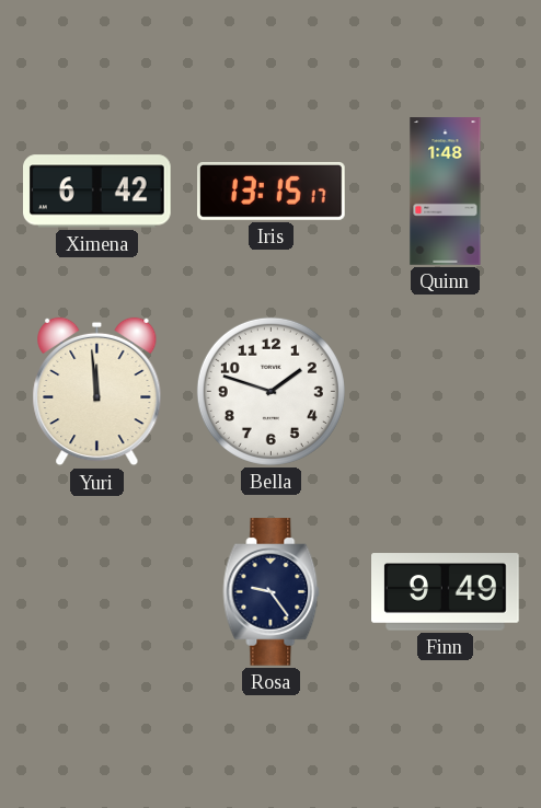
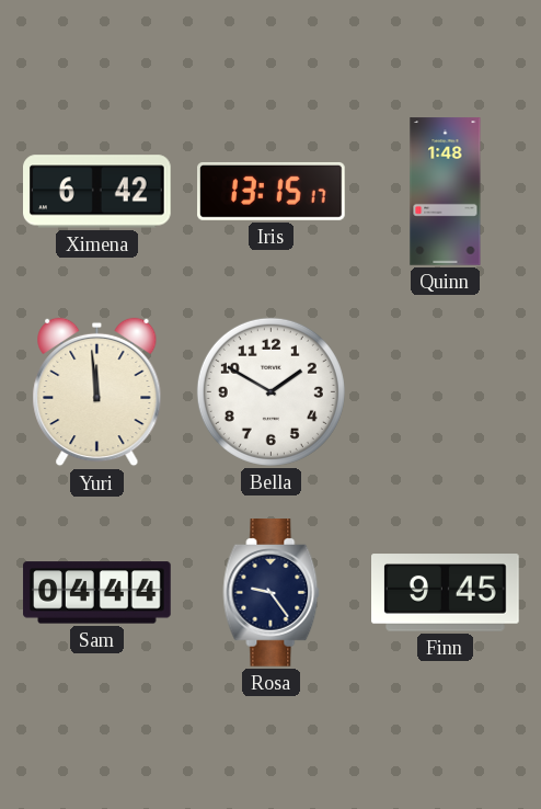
Bella: 1:48 -> 1:50
Sam: none -> 04:44
Finn: 9:49 -> 9:45
